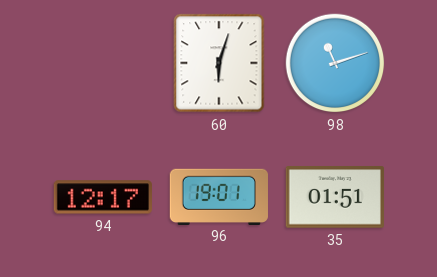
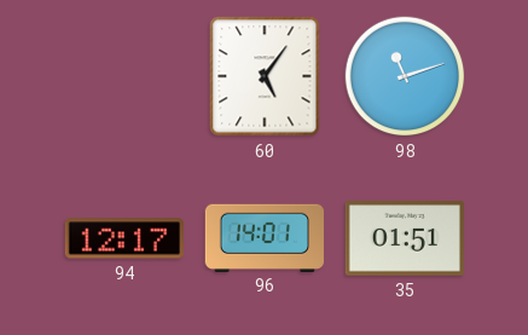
60: 6:03 -> 5:06
96: 19:01 -> 14:01
